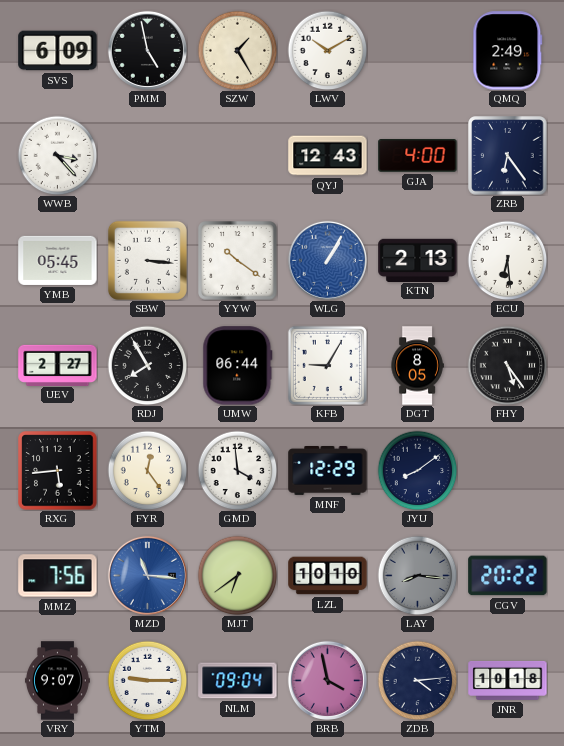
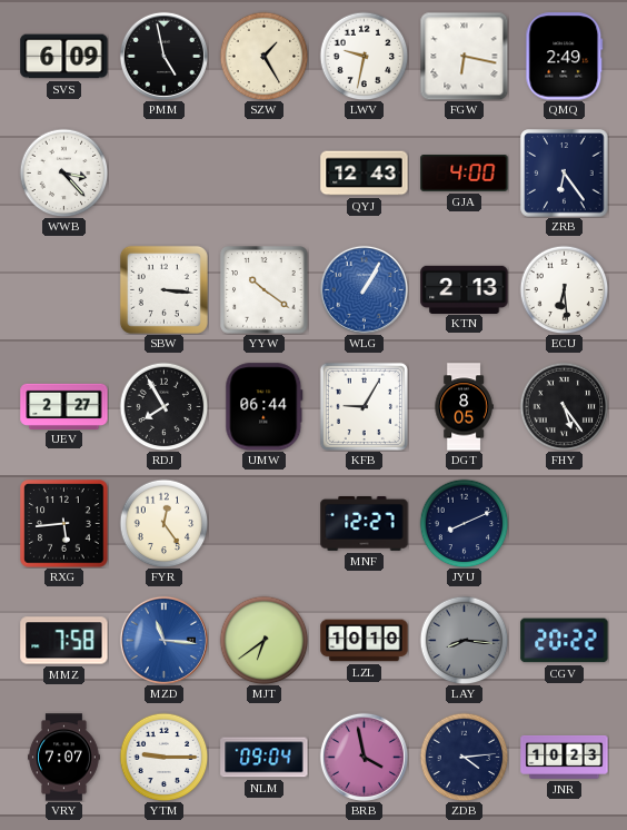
LWV: 10:10 -> 9:32
FGW: none -> 6:17
YMB: 05:45 -> none
GMD: 3:59 -> none
MNF: 12:29 -> 12:27
JYU: 8:09 -> 8:11
MMZ: 7:56 -> 7:58
VRY: 9:07 -> 7:07
JNR: 10:18 -> 10:23
